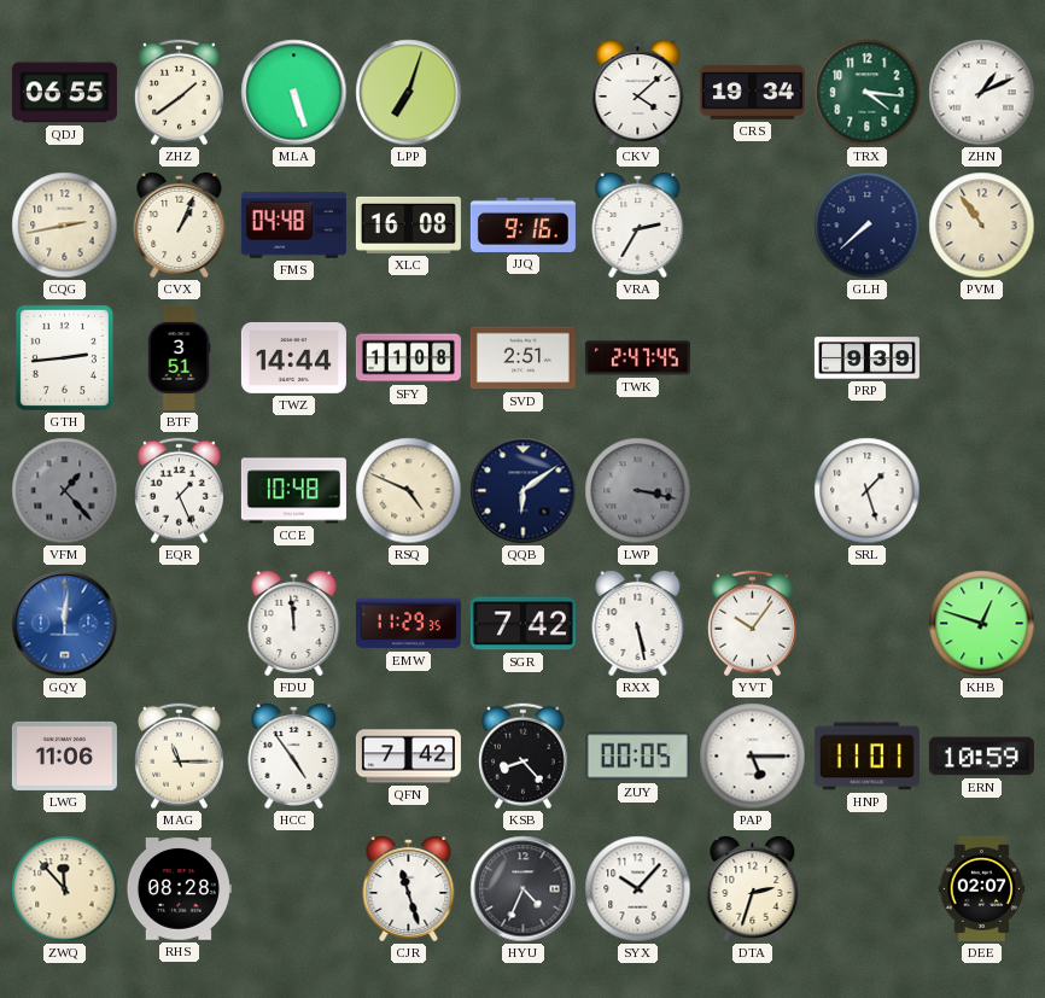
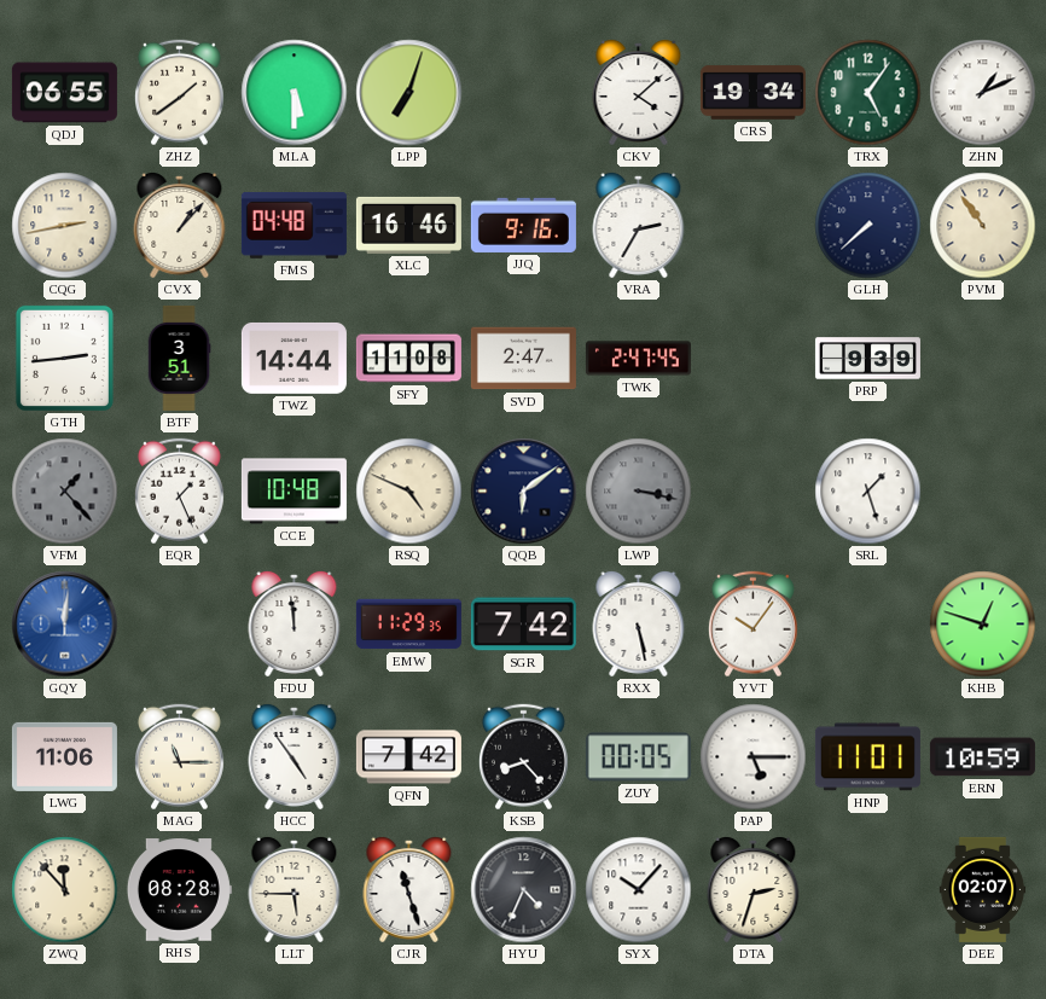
MLA: 5:27 -> 5:30
TRX: 4:16 -> 5:06
CVX: 1:04 -> 1:07
XLC: 16:08 -> 16:46
SVD: 2:51 -> 2:47
LLT: none -> 5:45
